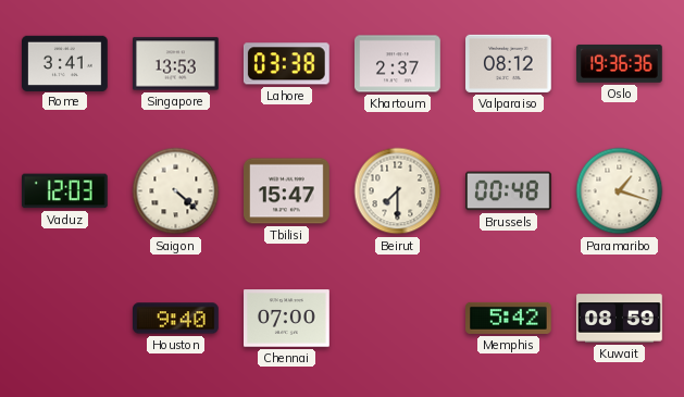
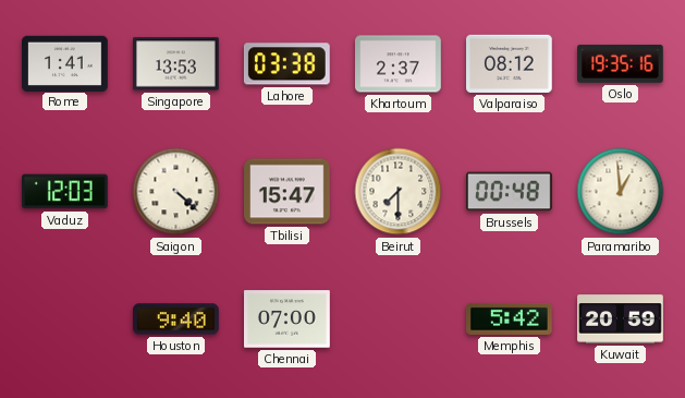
Rome: 3:41 -> 1:41
Oslo: 19:36 -> 19:35
Paramaribo: 1:18 -> 12:59
Kuwait: 08:59 -> 20:59
